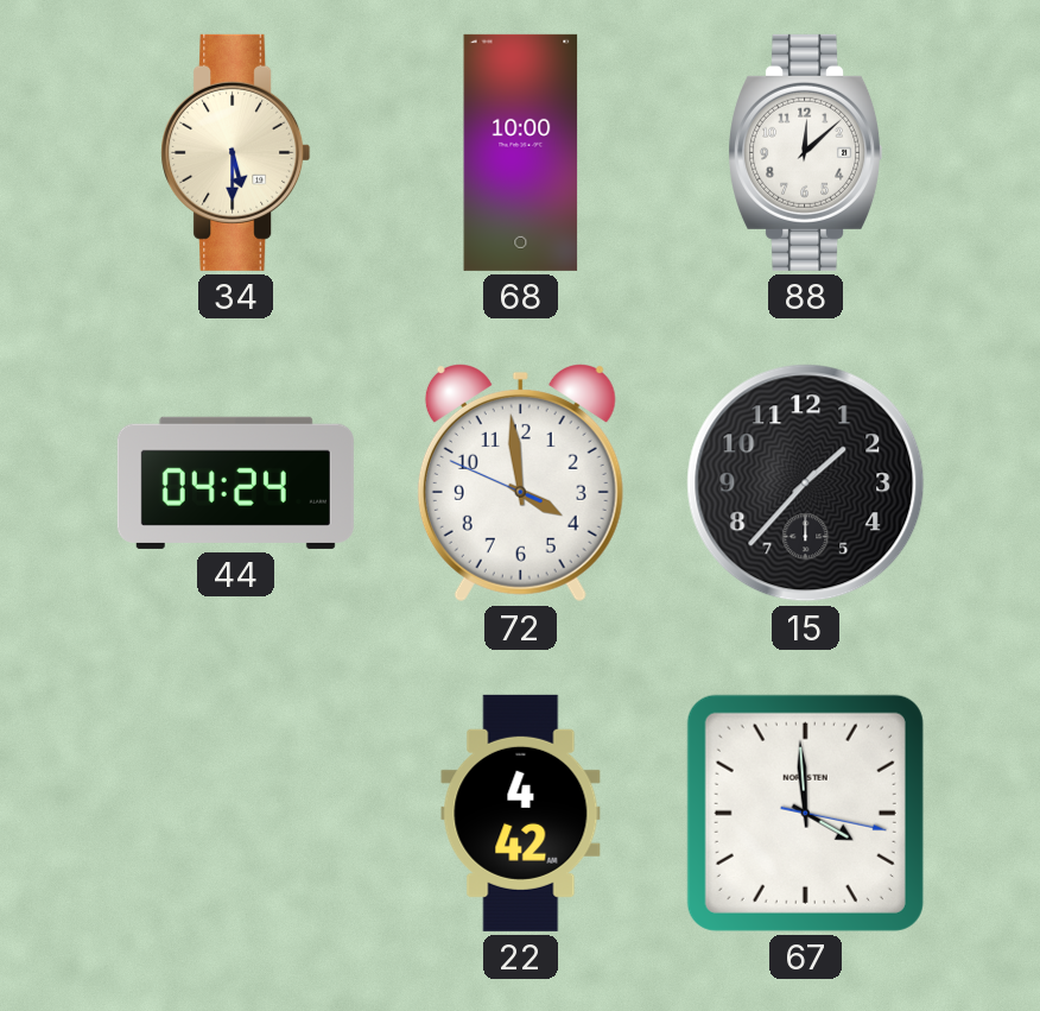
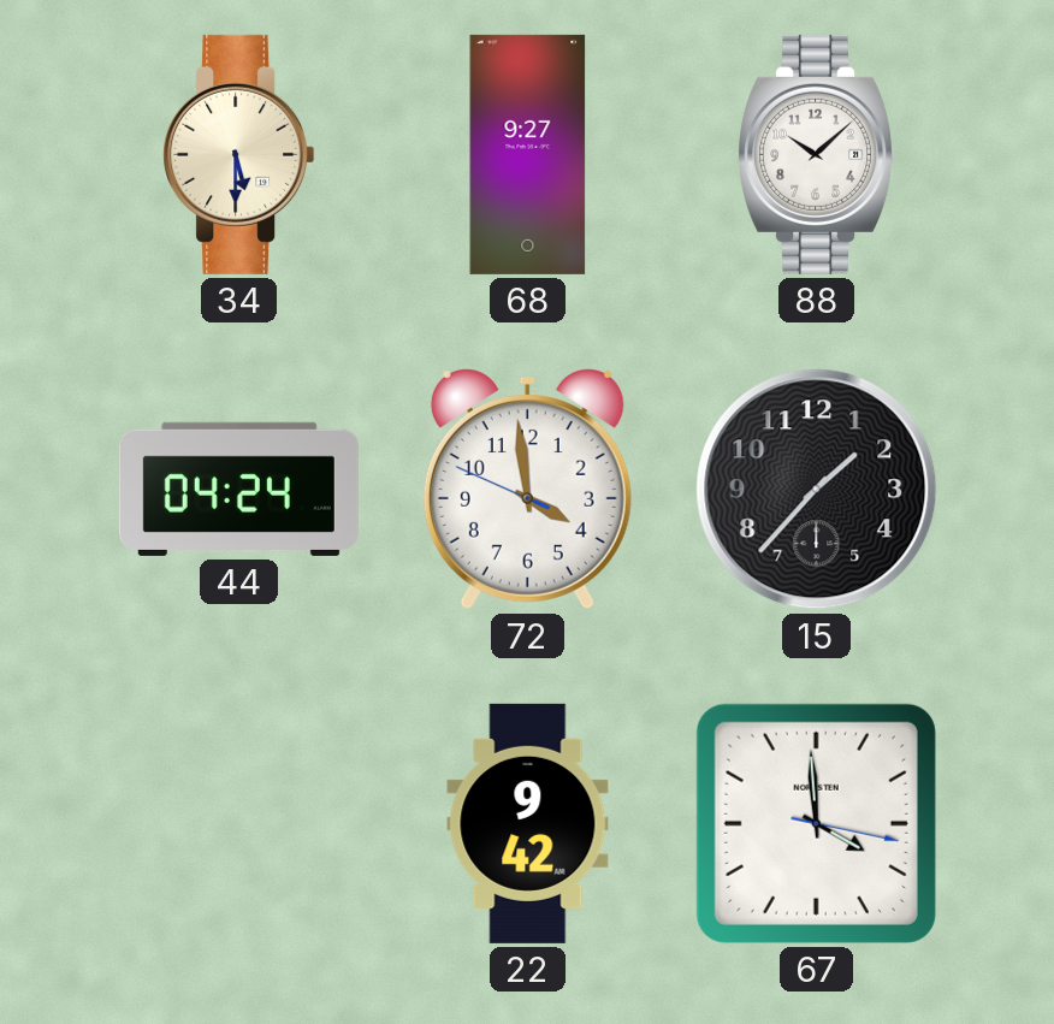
68: 10:00 -> 9:27
88: 12:08 -> 10:08
22: 4:42 -> 9:42
